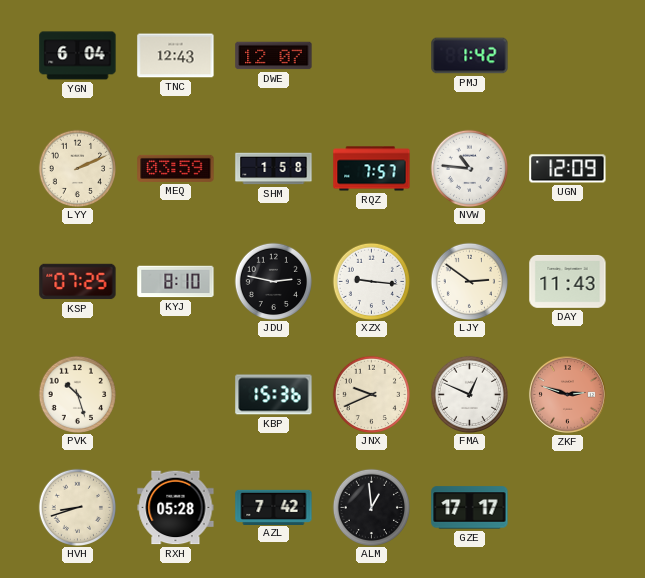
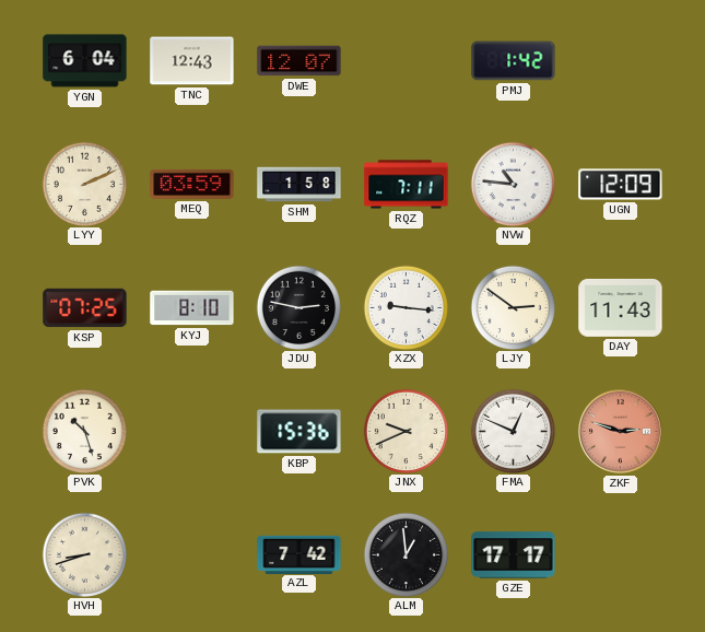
RQZ: 7:57 -> 7:11
RXH: 05:28 -> none
